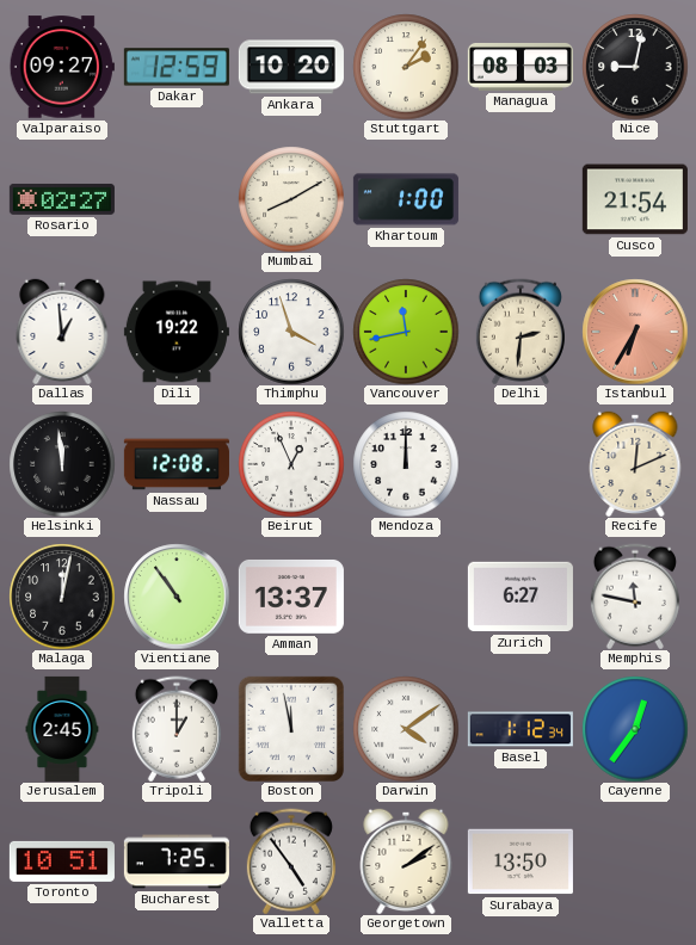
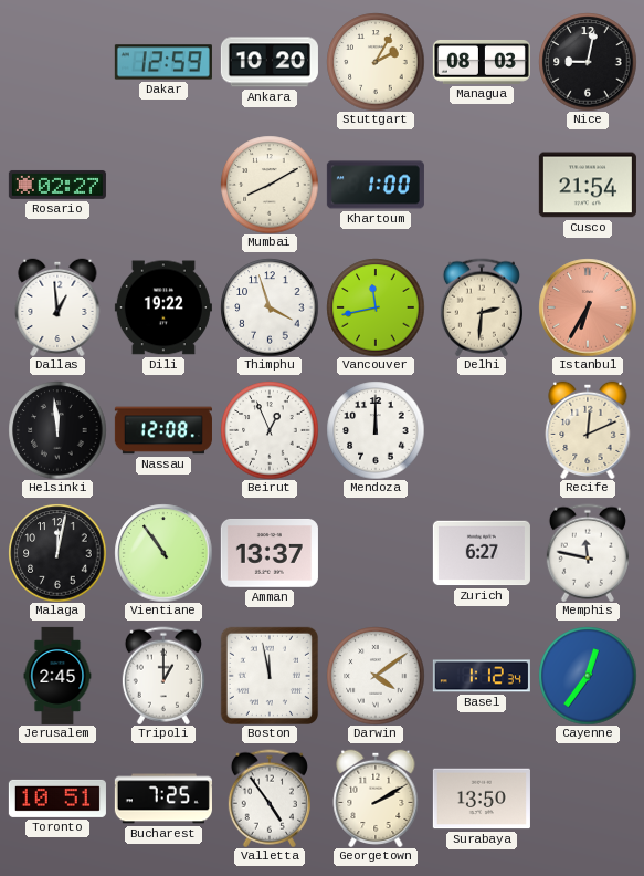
Valparaiso: 09:27 -> none
Stuttgart: 2:06 -> 2:05
Georgetown: 2:09 -> 2:10
